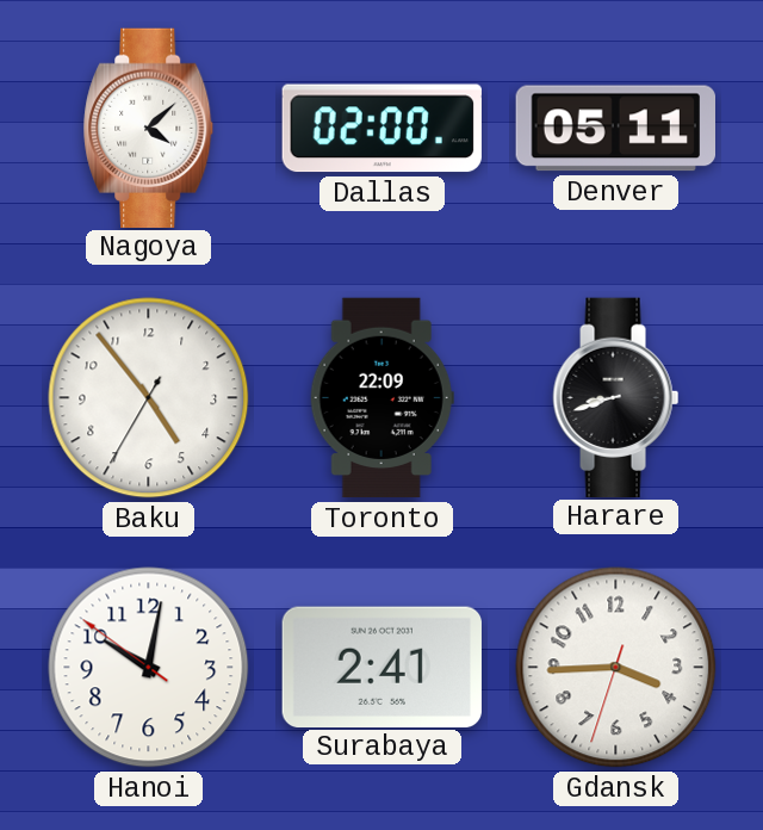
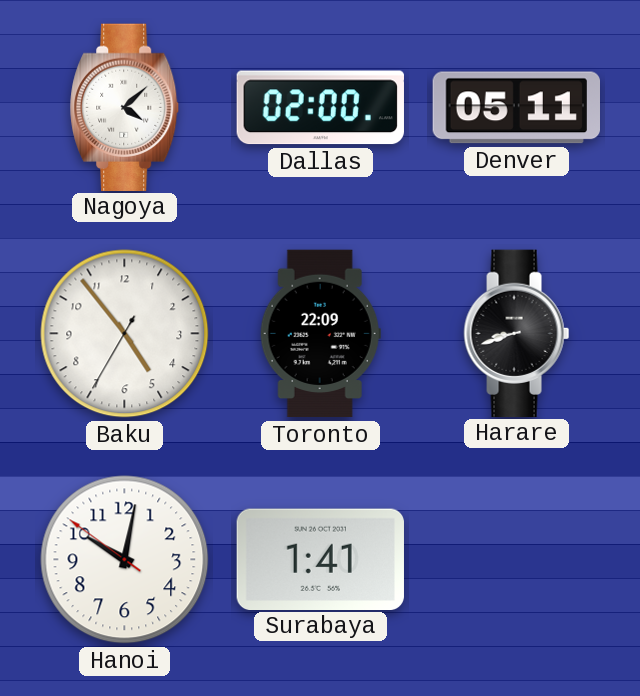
Surabaya: 2:41 -> 1:41
Gdansk: 3:44 -> none
